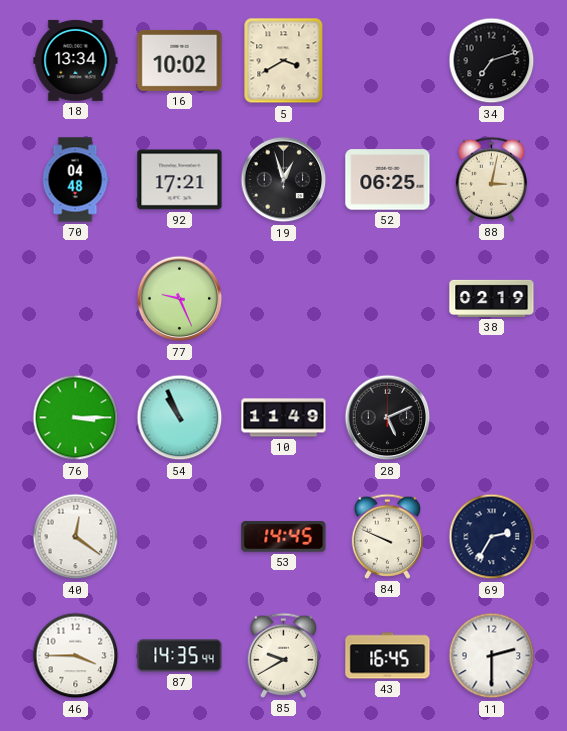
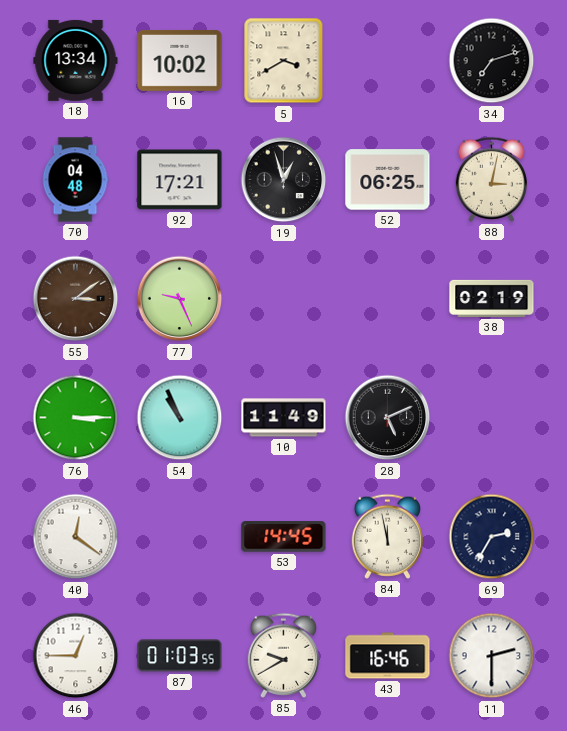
55: none -> 3:09
84: 9:49 -> 11:58
46: 3:45 -> 12:45
87: 14:35 -> 01:03
43: 16:45 -> 16:46
